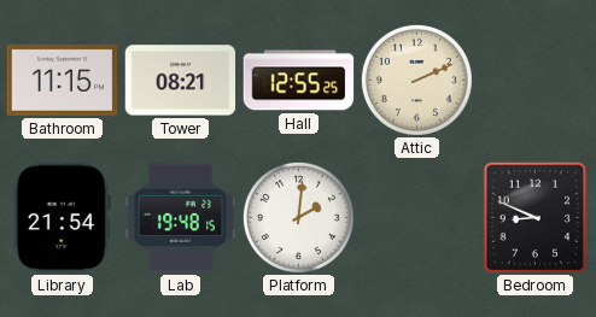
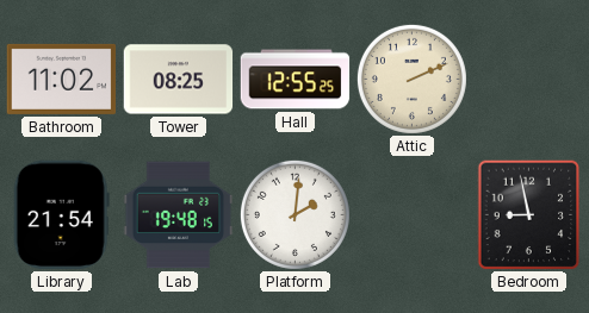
Bathroom: 11:15 -> 11:02
Tower: 08:21 -> 08:25
Bedroom: 8:49 -> 8:58
